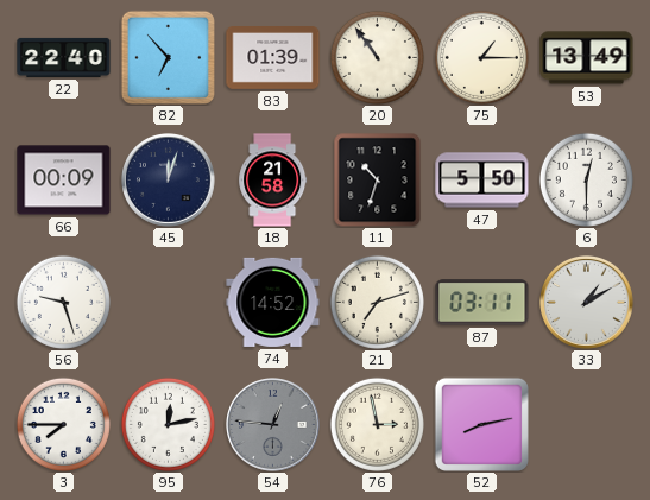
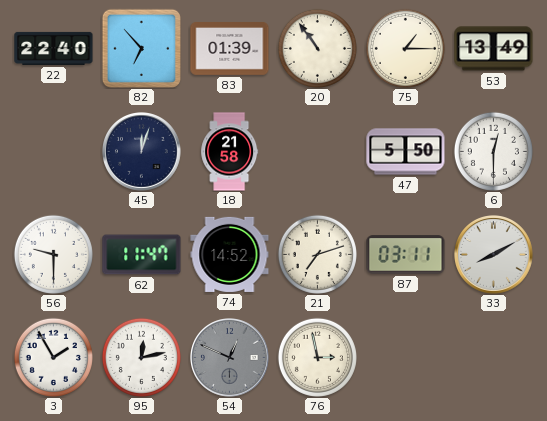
66: 00:09 -> none
11: 10:33 -> none
56: 9:27 -> 9:30
62: none -> 11:47
33: 1:10 -> 8:10
3: 7:45 -> 1:55
54: 12:46 -> 12:49
52: 8:13 -> none
